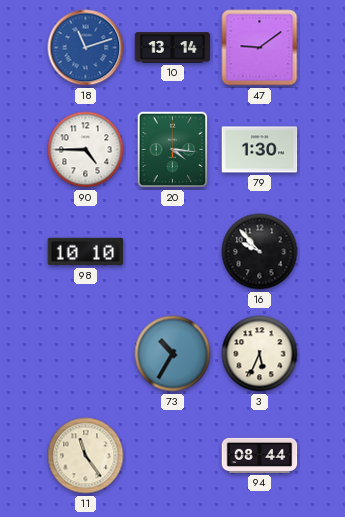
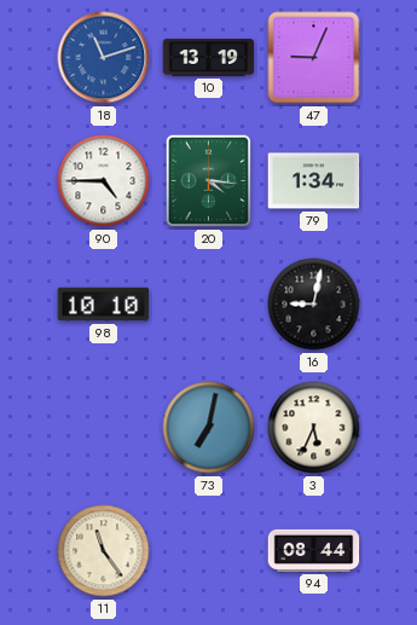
10: 13:14 -> 13:19
47: 9:09 -> 9:04
79: 1:30 -> 1:34
16: 9:53 -> 9:02
73: 10:35 -> 7:02
